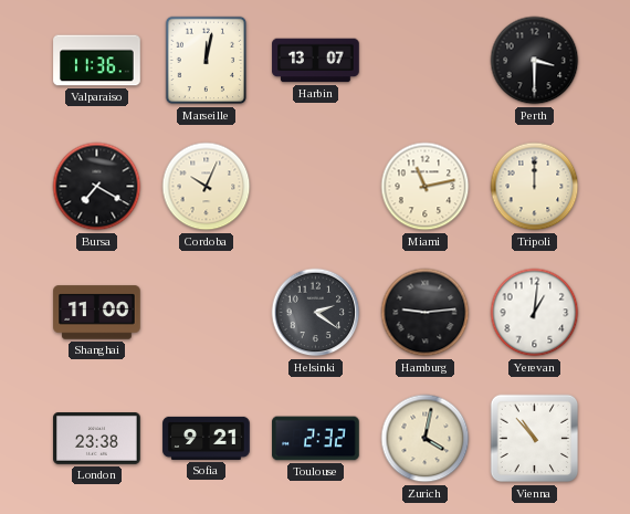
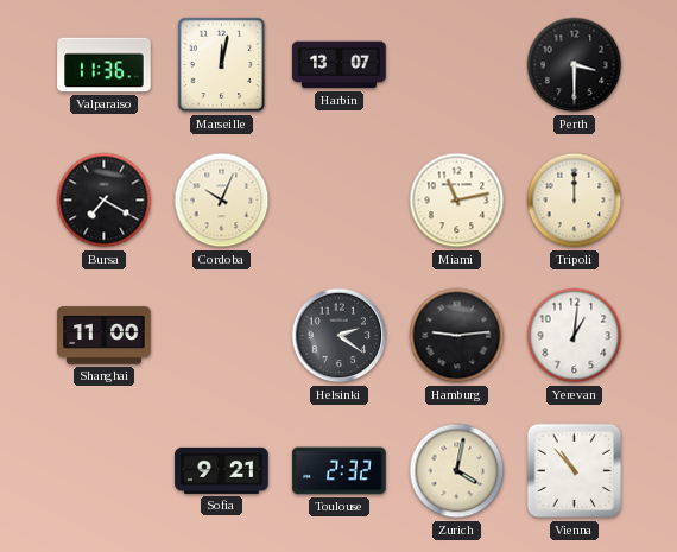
London: 23:38 -> none
